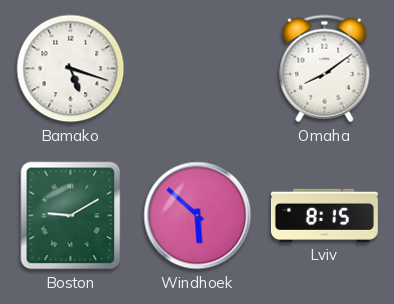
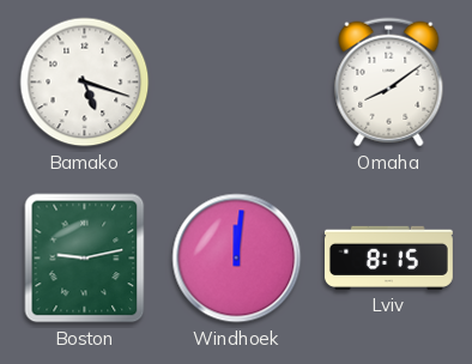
Boston: 9:10 -> 9:13
Windhoek: 5:52 -> 12:01
